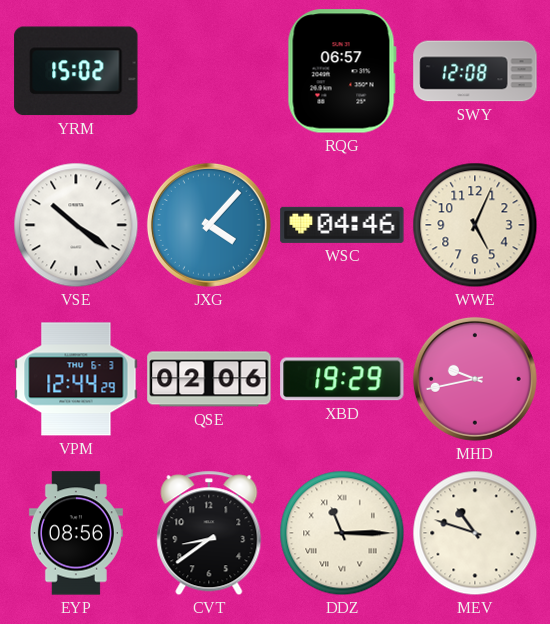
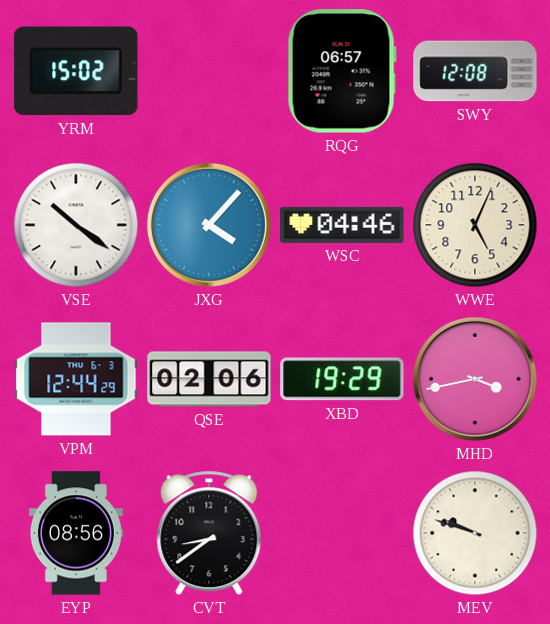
MHD: 9:43 -> 3:43
DDZ: 11:15 -> none
MEV: 10:48 -> 9:48
